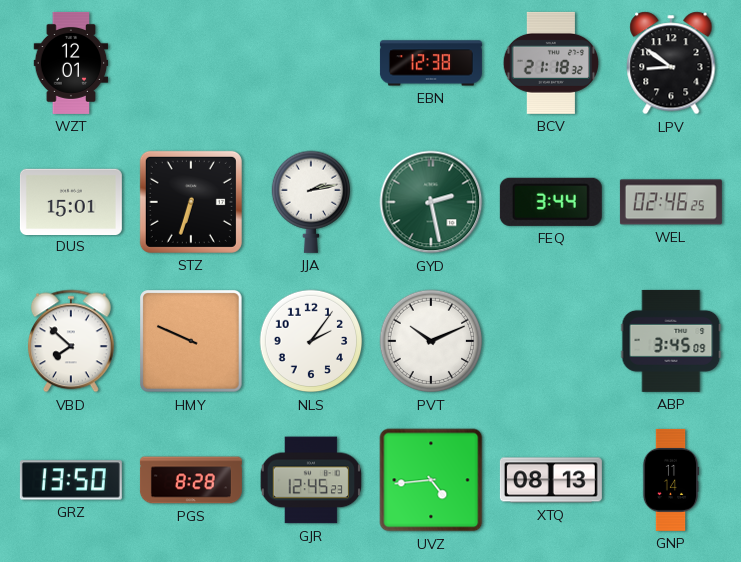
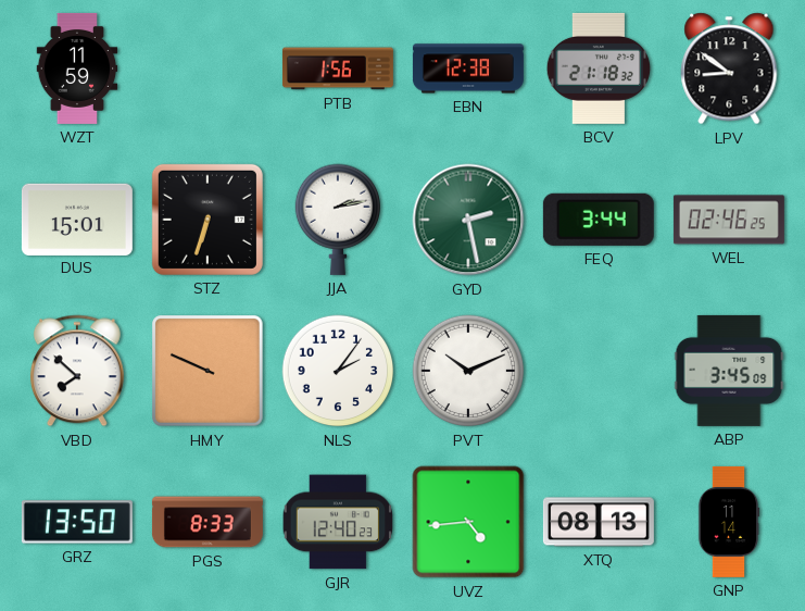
WZT: 12:01 -> 11:59
PTB: none -> 1:56
PGS: 8:28 -> 8:33
GJR: 12:45 -> 12:40
